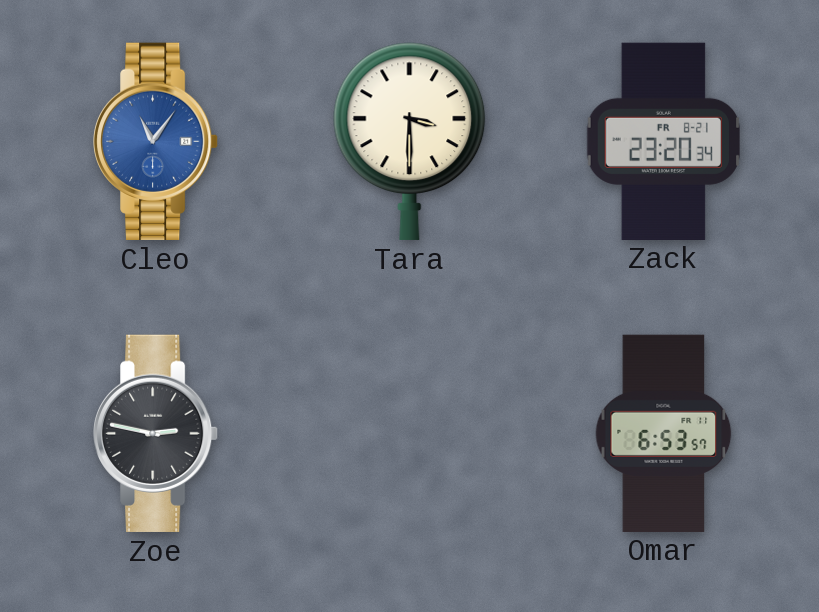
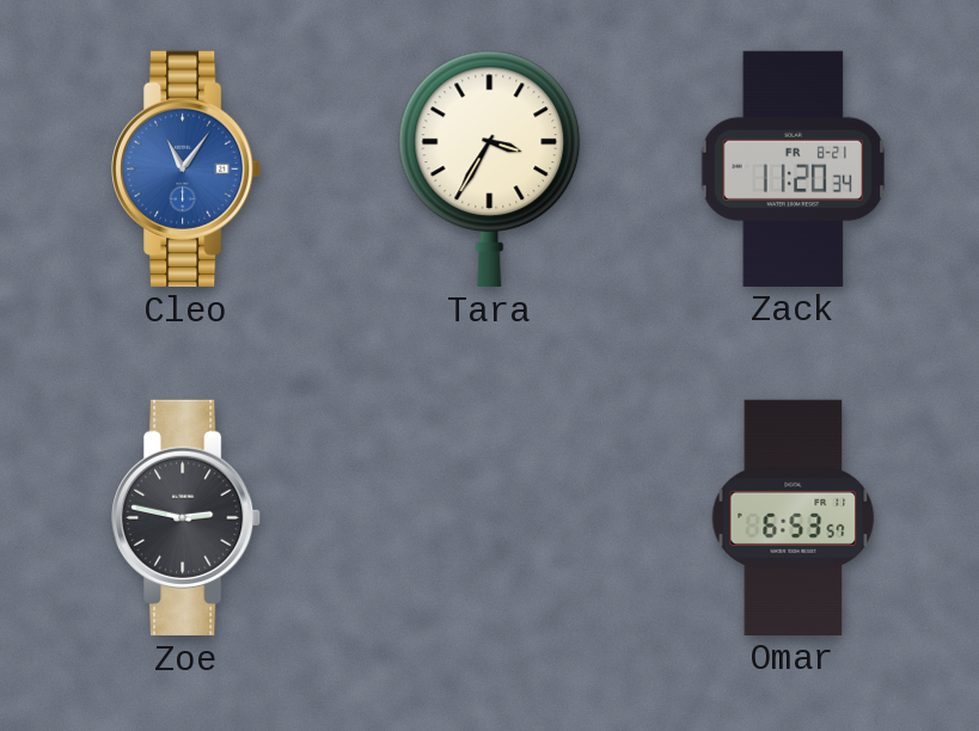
Tara: 3:30 -> 3:35
Zack: 23:20 -> 11:20
